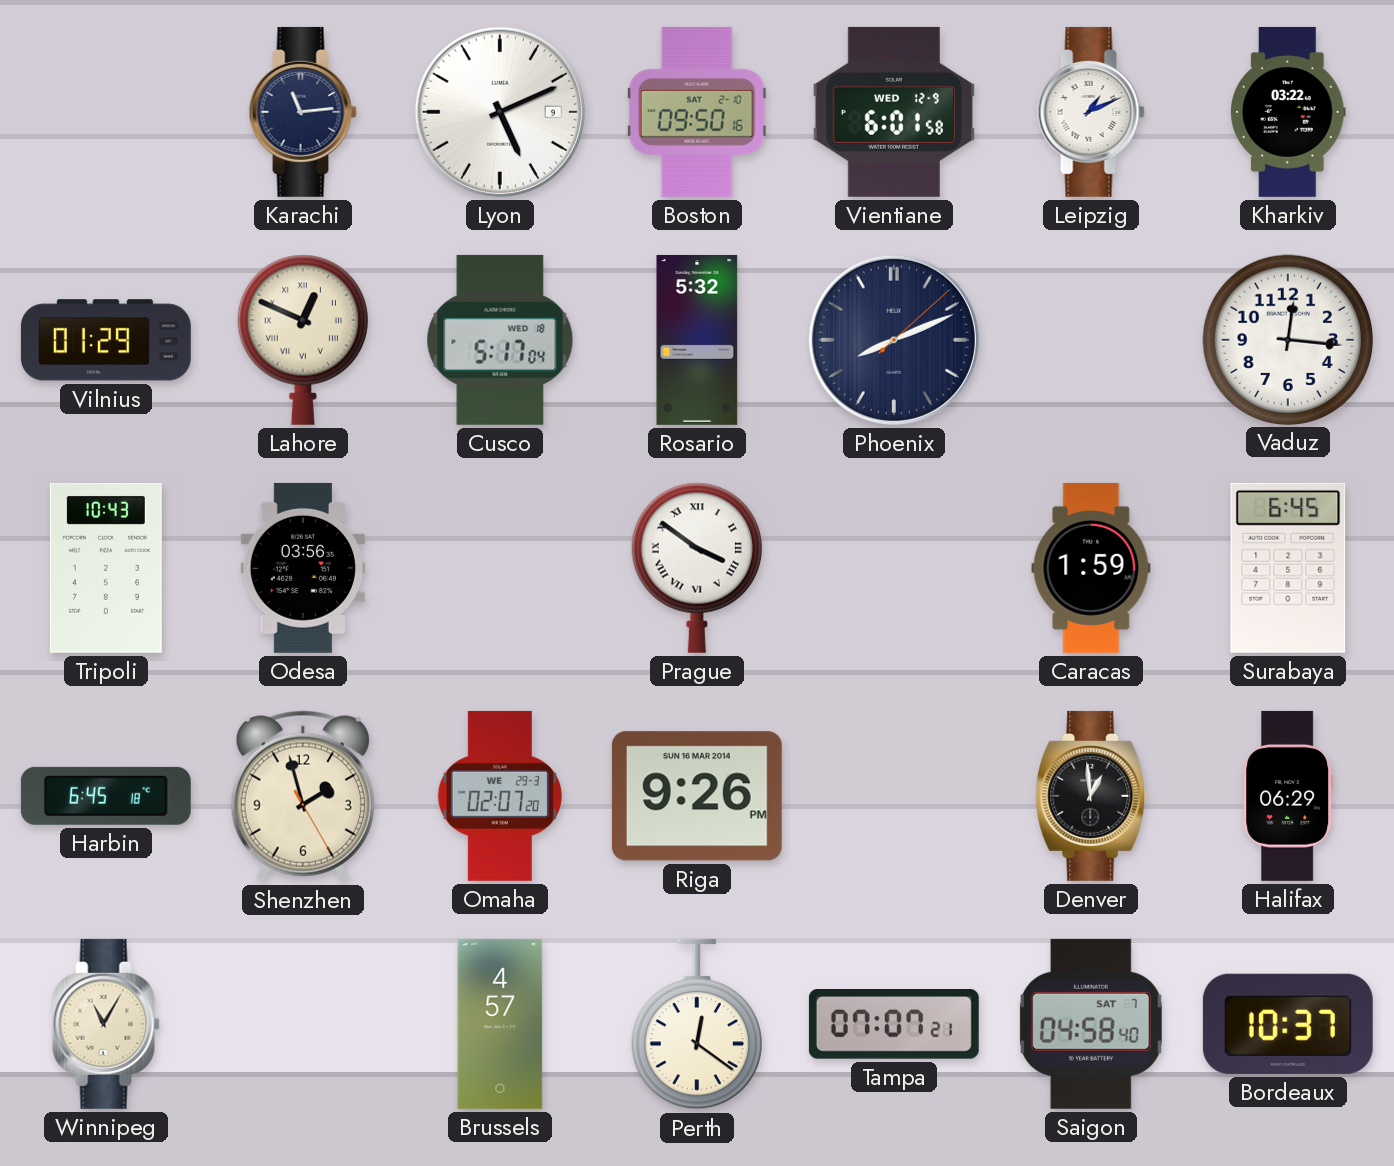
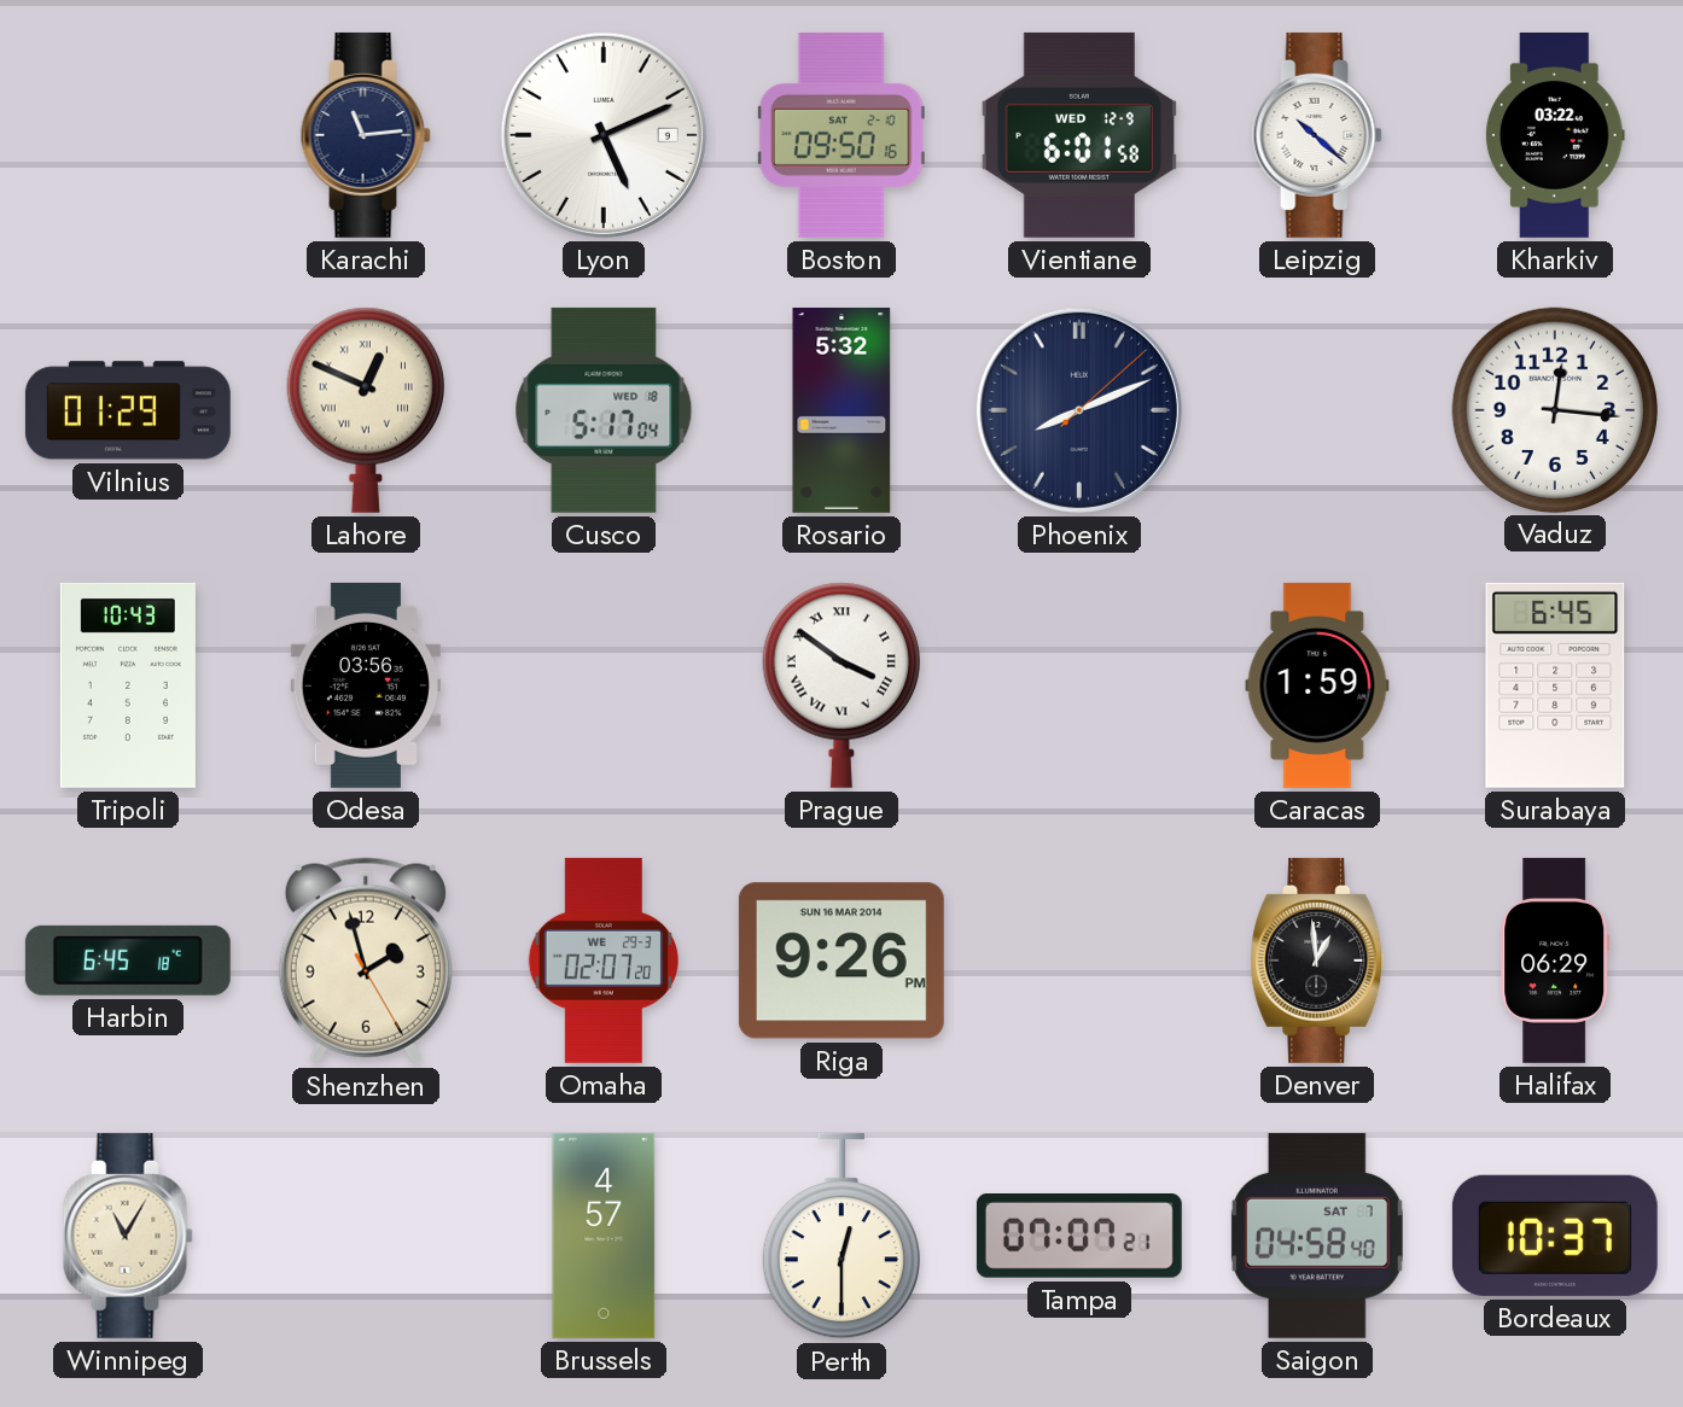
Leipzig: 1:11 -> 10:22
Perth: 12:21 -> 12:30
